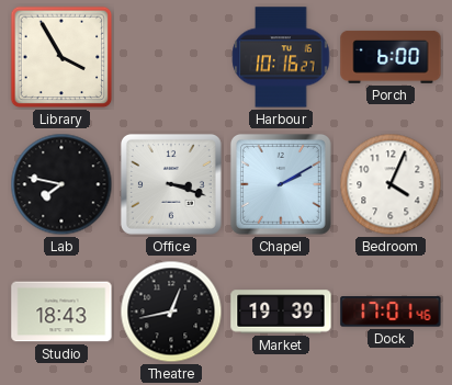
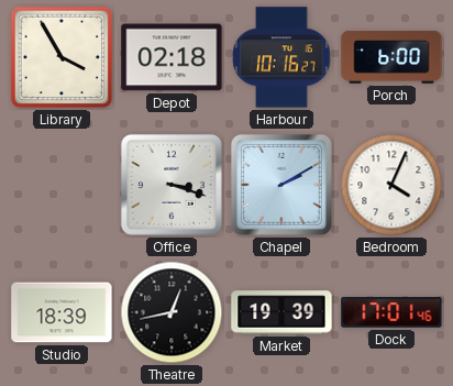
Depot: none -> 02:18
Lab: 7:47 -> none
Studio: 18:43 -> 18:39
